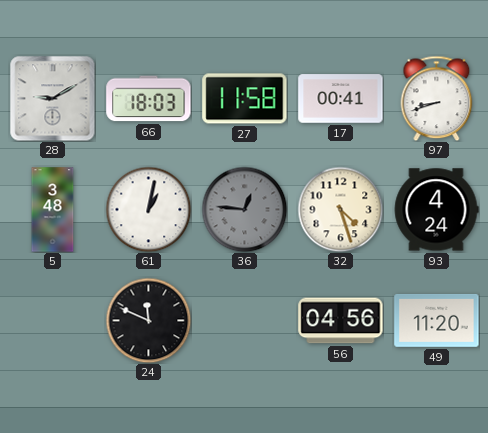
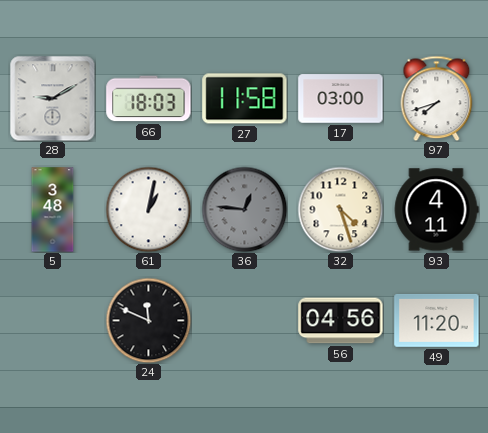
17: 00:41 -> 03:00
97: 8:42 -> 7:42
93: 4:24 -> 4:11
